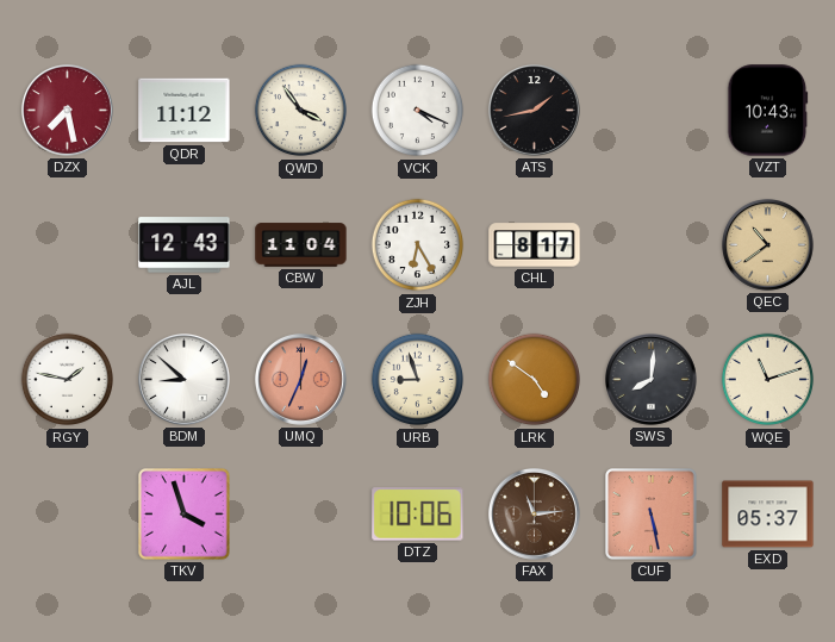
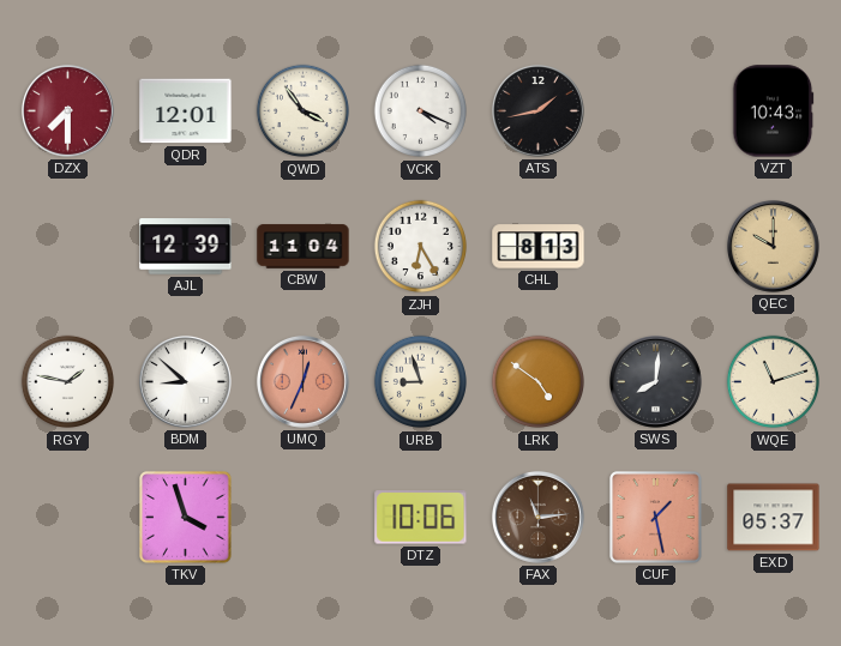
DZX: 7:28 -> 7:30
QDR: 11:12 -> 12:01
AJL: 12:43 -> 12:39
CHL: 8:17 -> 8:13
QEC: 10:39 -> 10:00
CUF: 5:28 -> 1:28
